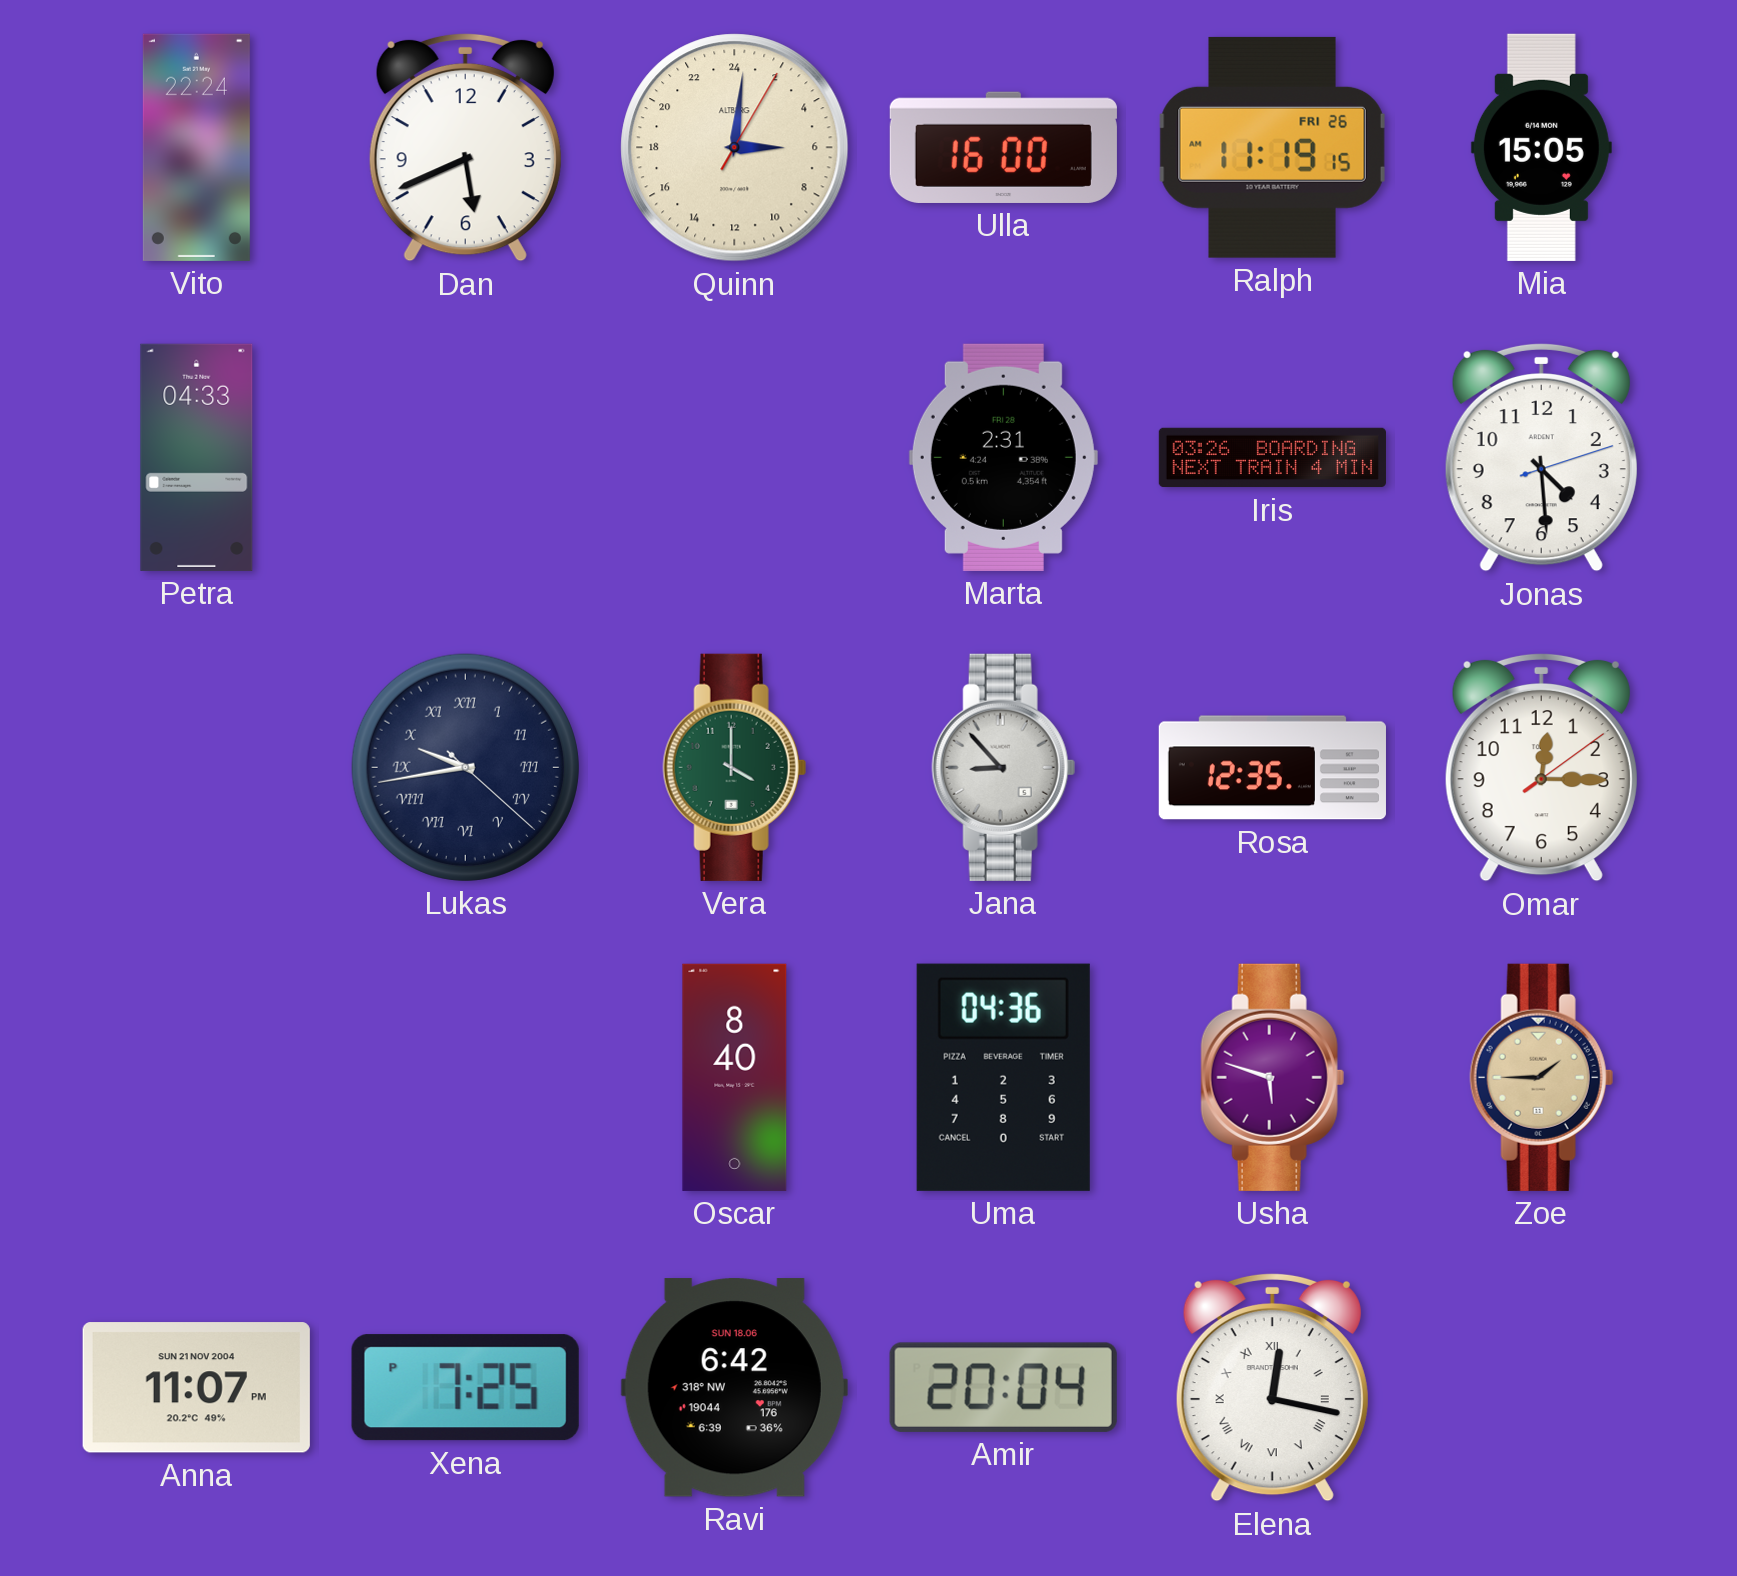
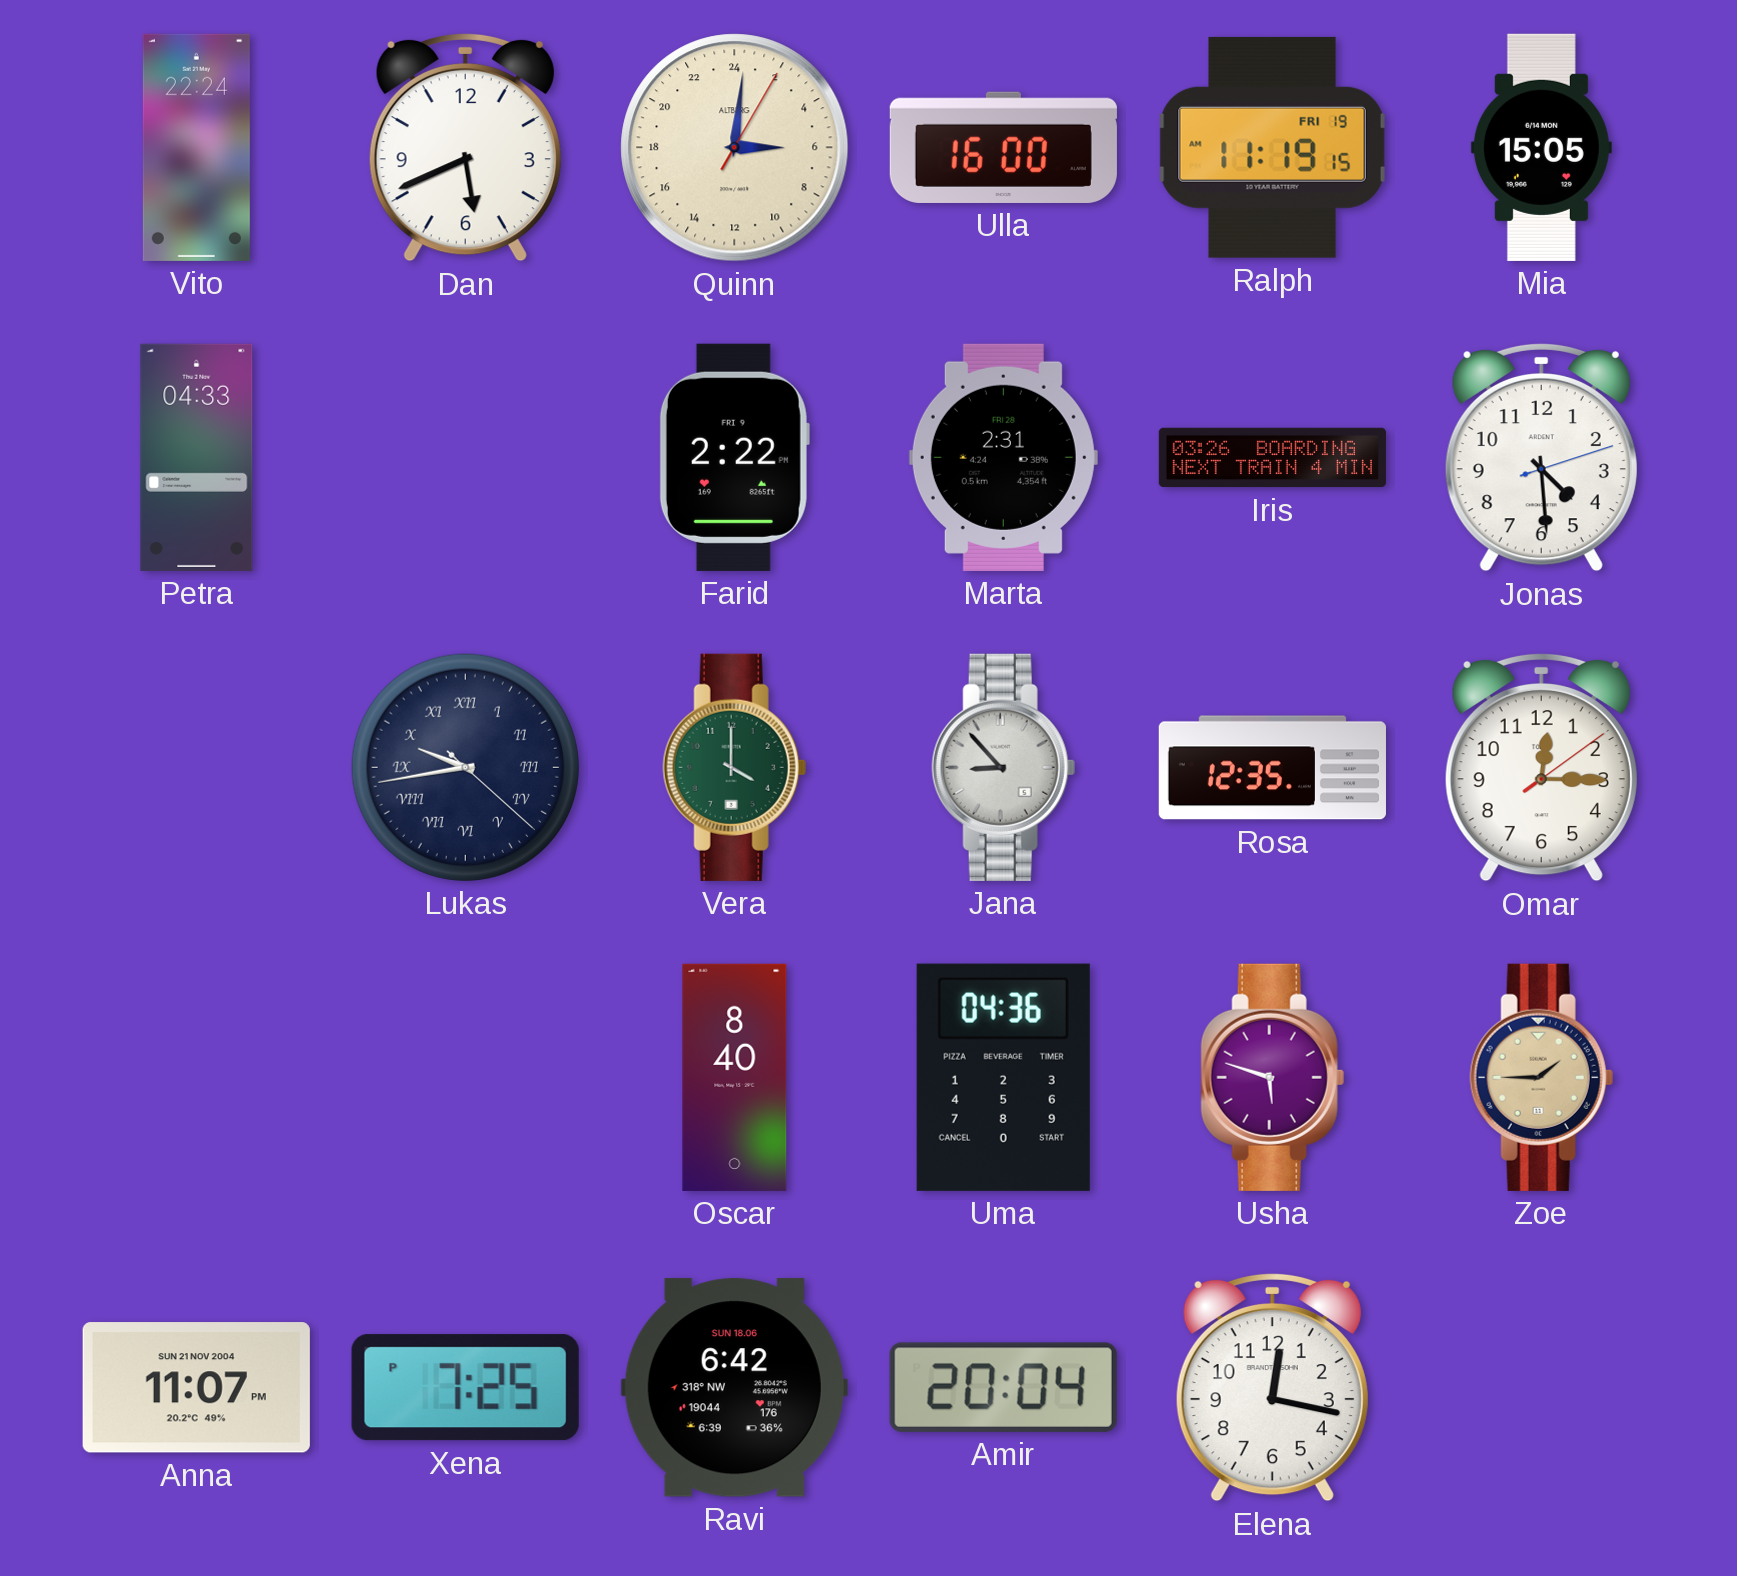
Ralph date: FRI 26 -> FRI 19
Farid: none -> 2:22
Elena numerals: Roman -> Arabic
